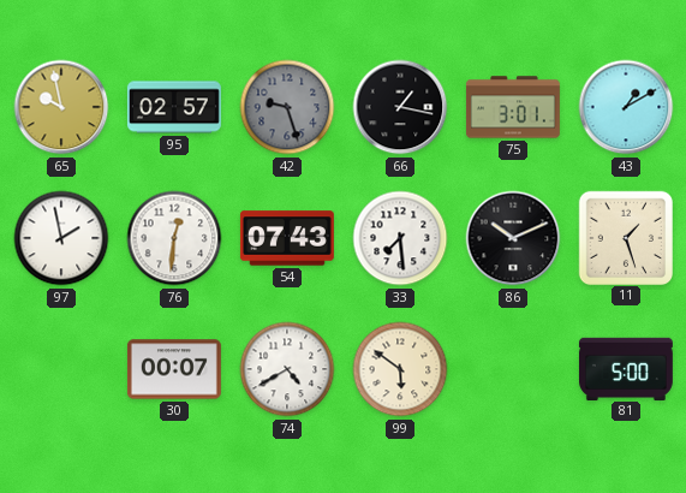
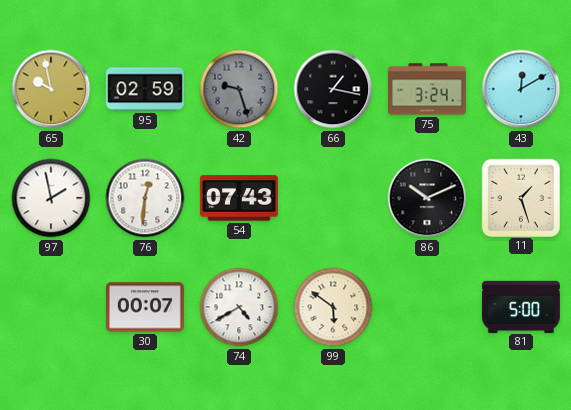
95: 02:57 -> 02:59
75: 3:01 -> 3:24
43: 1:10 -> 12:10
33: 7:29 -> none
